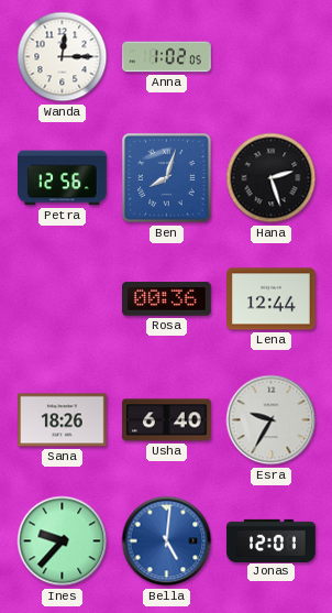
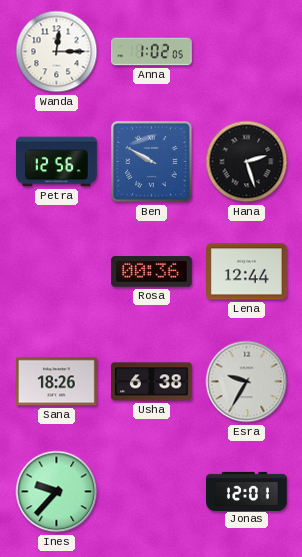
Ben: 8:03 -> 9:50
Usha: 6:40 -> 6:38
Bella: 5:01 -> none
